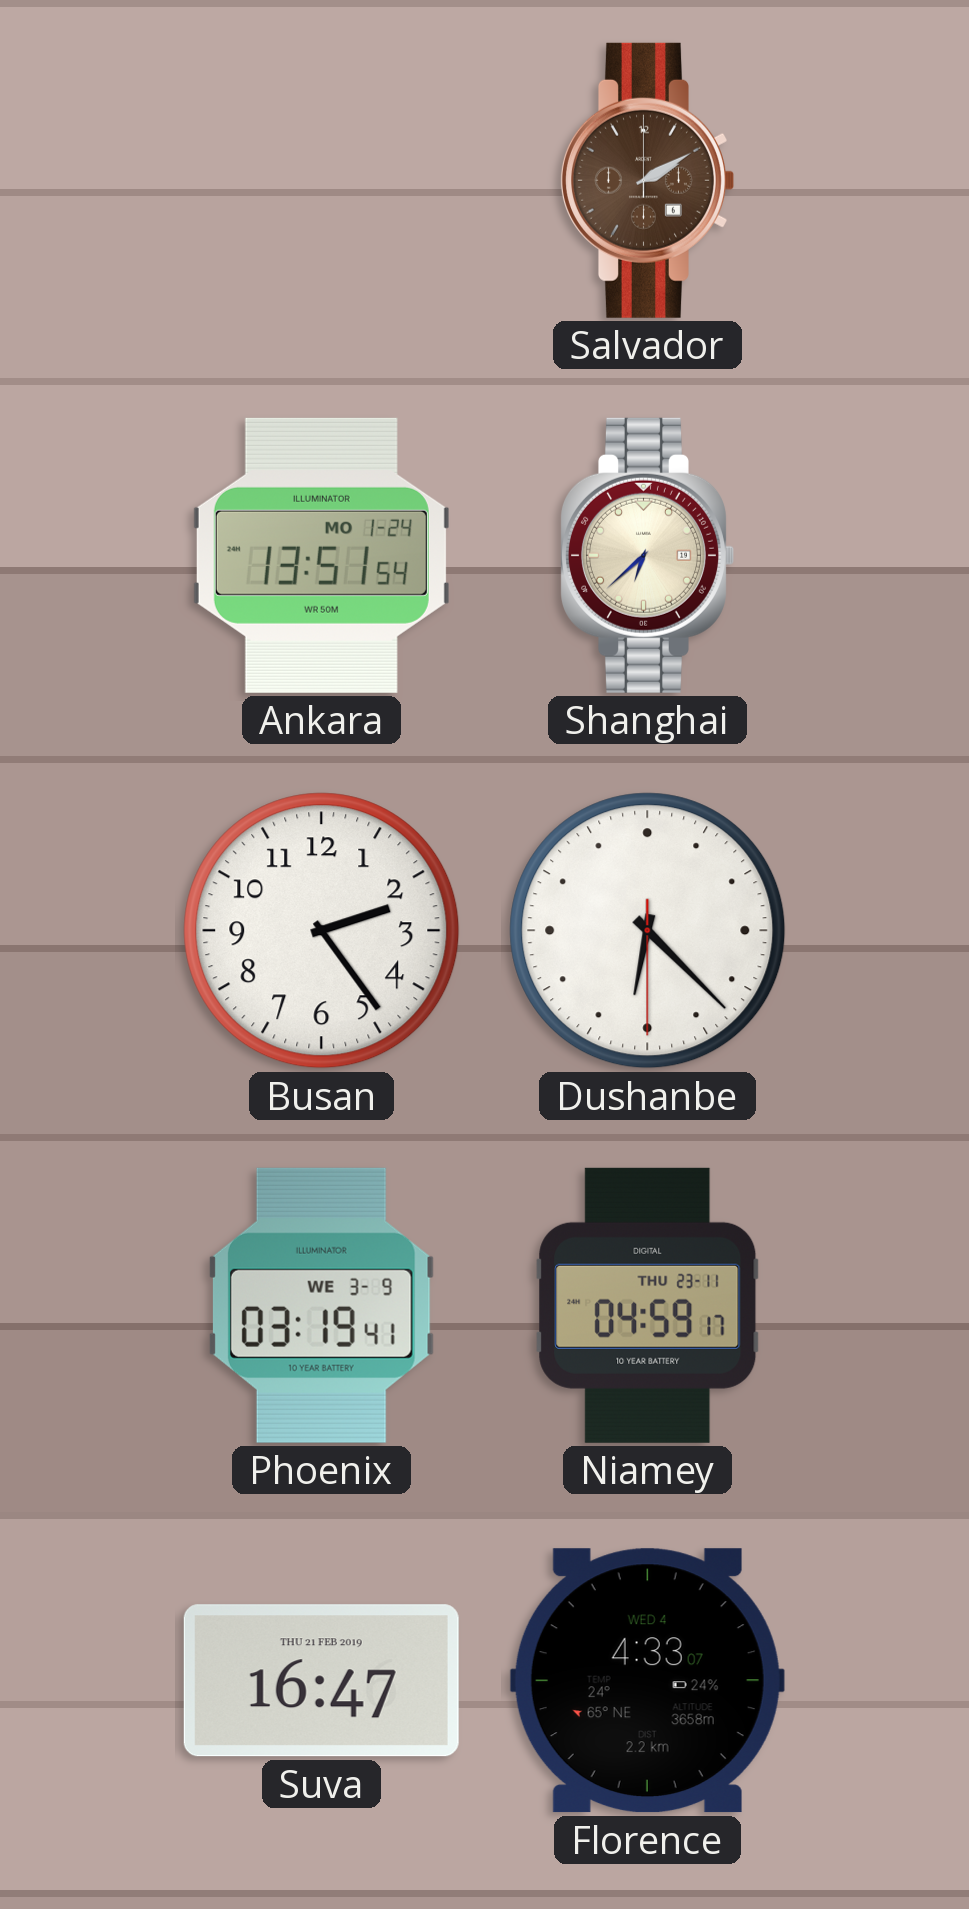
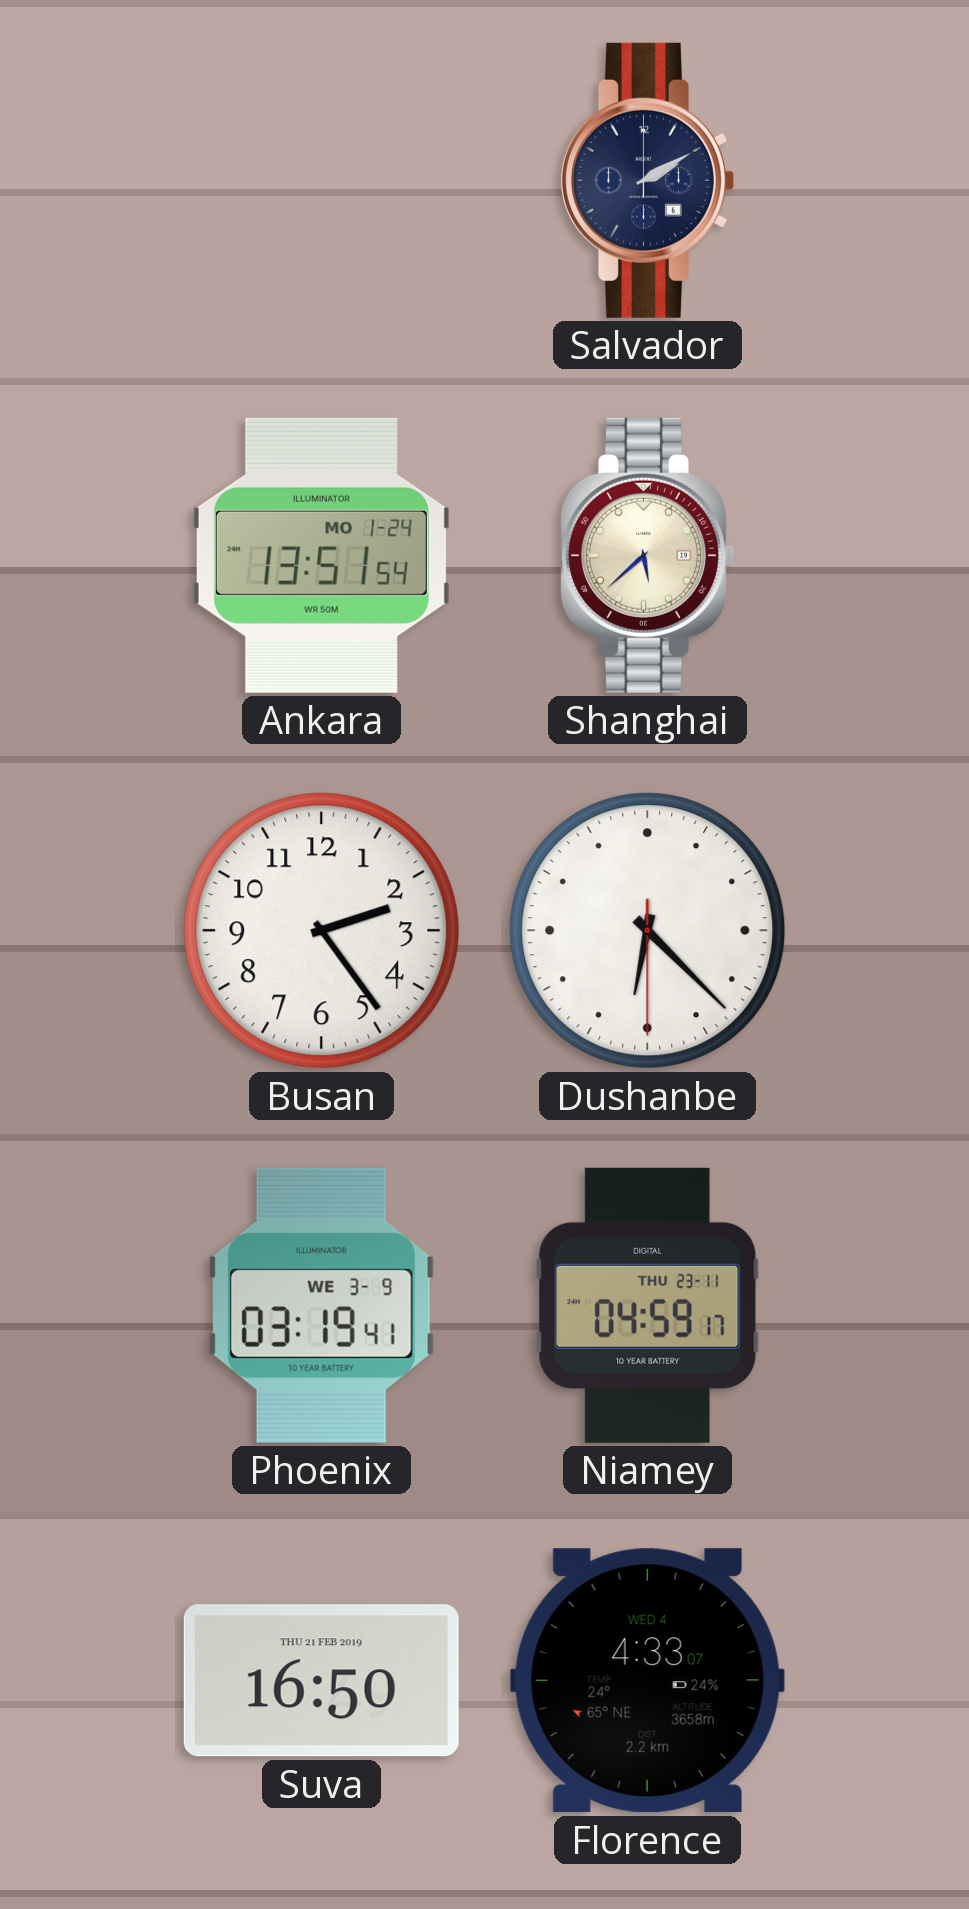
Salvador dial: brown -> navy
Shanghai: 6:38 -> 5:38
Suva: 16:47 -> 16:50
